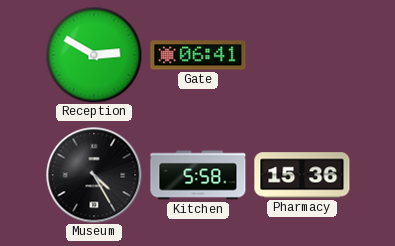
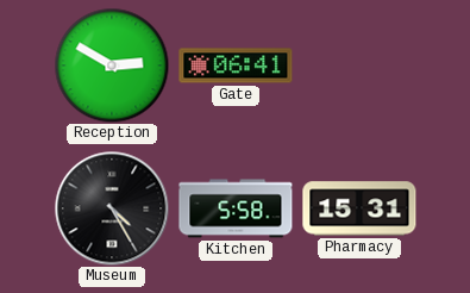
Pharmacy: 15:36 -> 15:31
